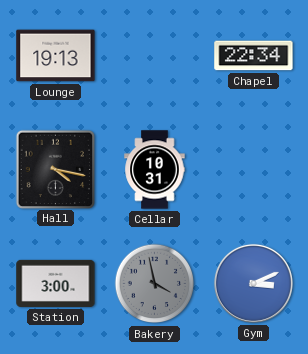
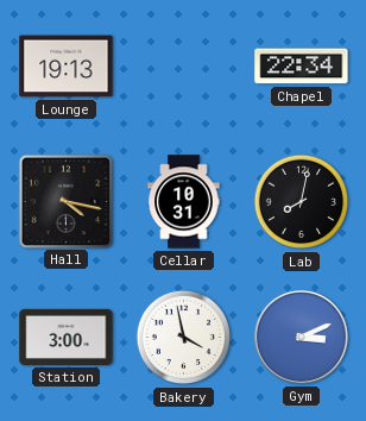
Lab: none -> 8:02
Bakery dial: grey -> white
